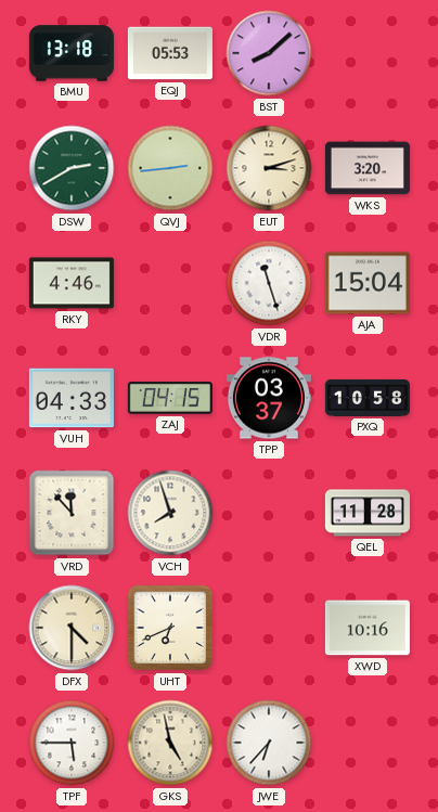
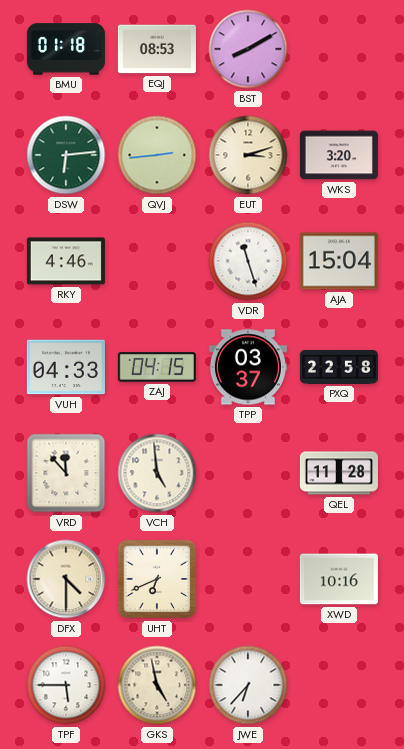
BMU: 13:18 -> 01:18
EQJ: 05:53 -> 08:53
BST: 8:08 -> 8:10
DSW: 2:40 -> 6:14
PXQ: 10:58 -> 22:58
VCH: 7:57 -> 4:59
